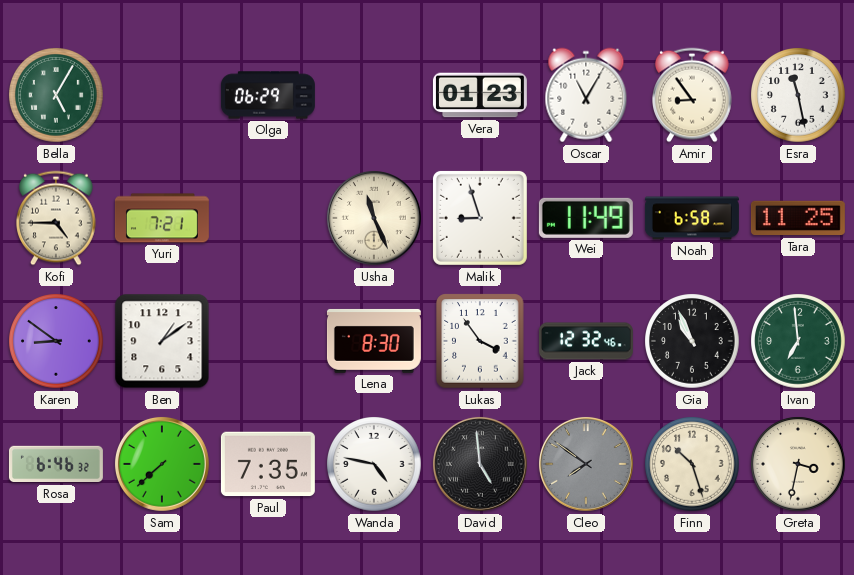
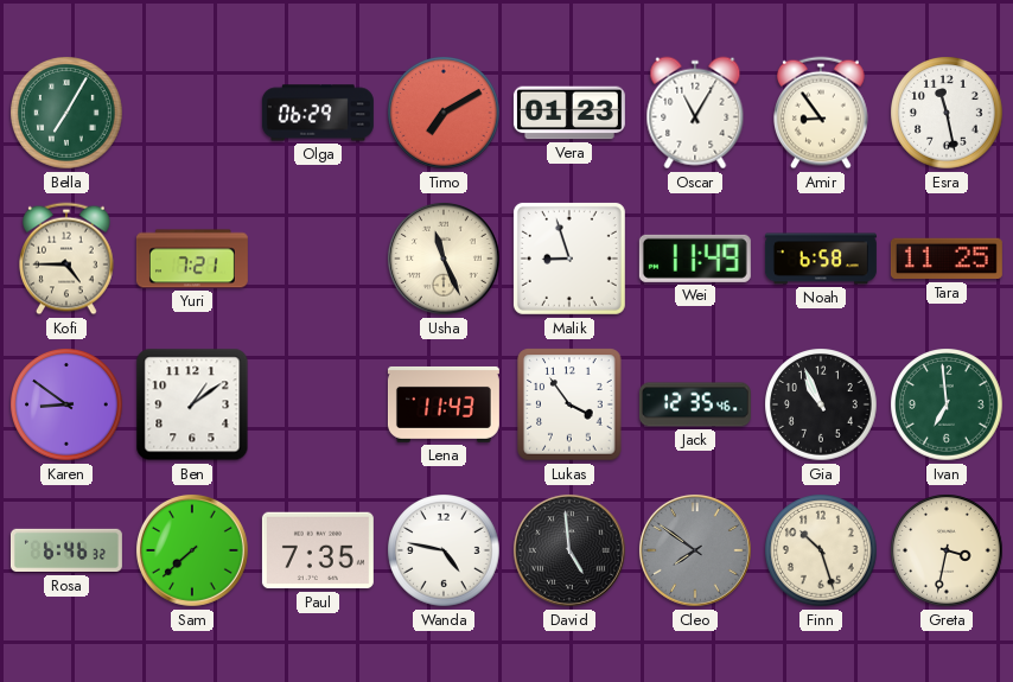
Bella: 5:05 -> 7:05
Timo: none -> 7:10
Lena: 8:30 -> 11:43
Jack: 12:32 -> 12:35
